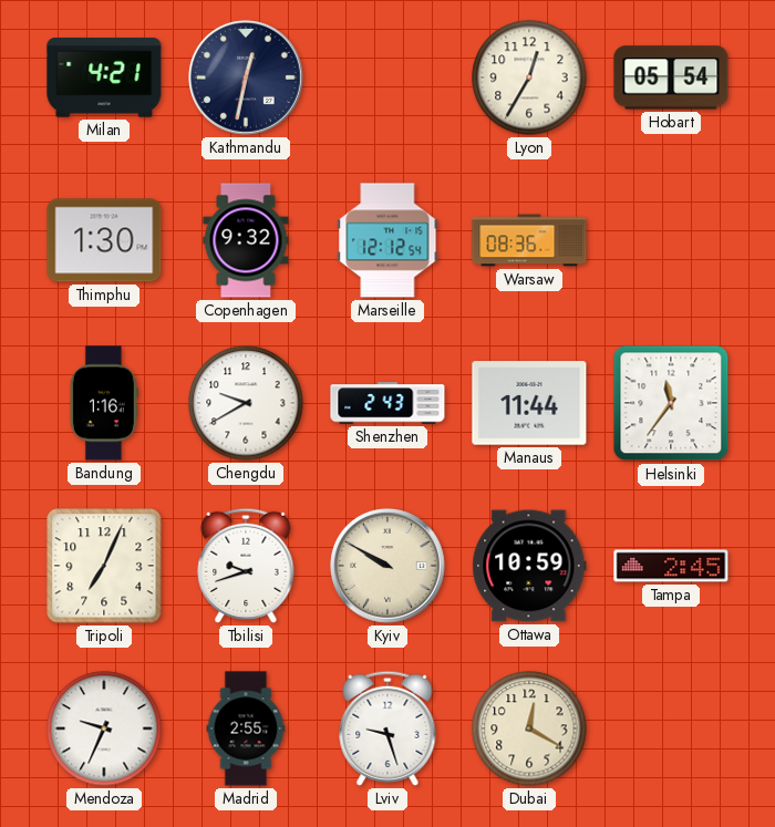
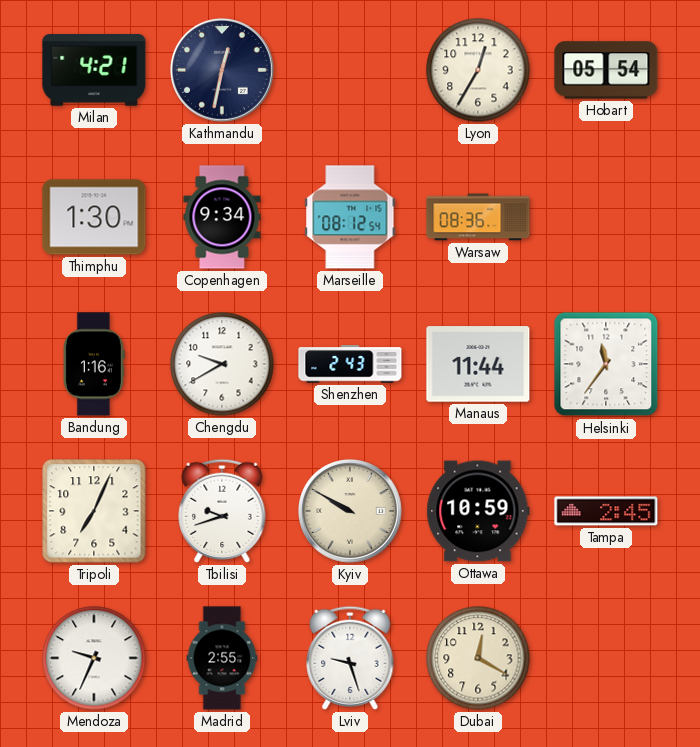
Copenhagen: 9:32 -> 9:34
Marseille: 12:12 -> 08:12
